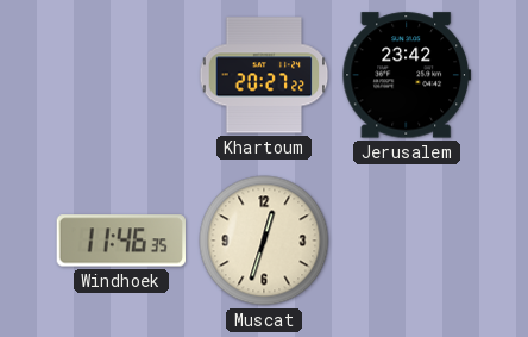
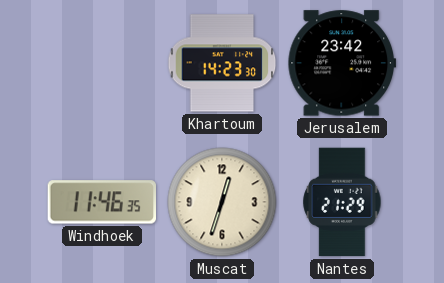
Khartoum: 20:27 -> 14:23
Nantes: none -> 21:29
